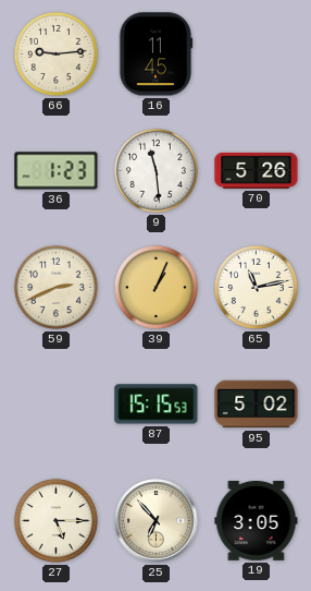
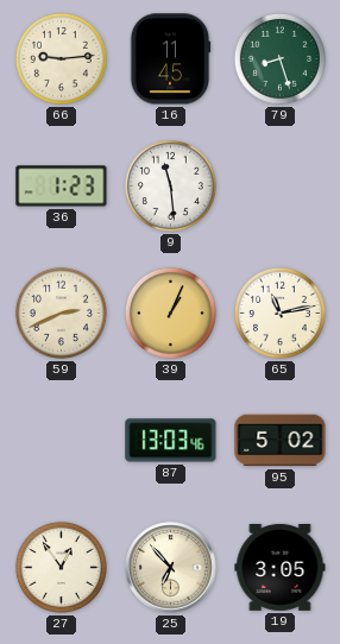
79: none -> 8:27
70: 5:26 -> none
87: 15:15 -> 13:03
27: 5:15 -> 12:54
